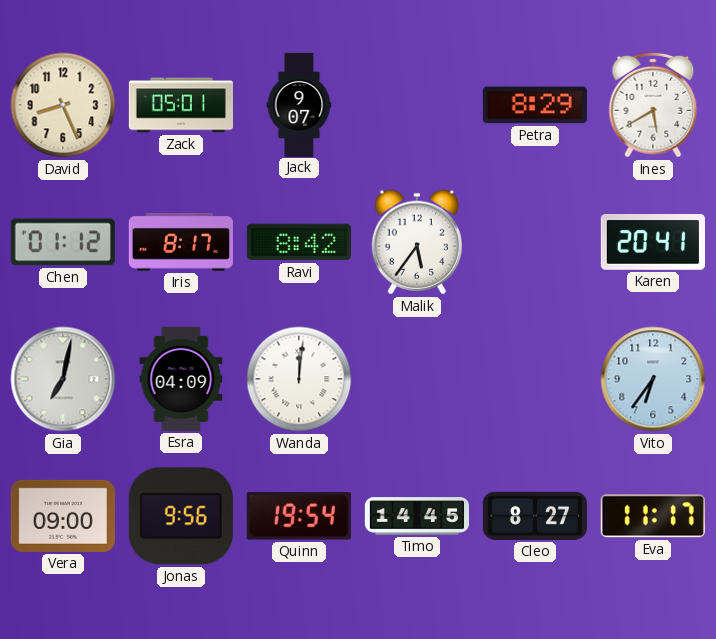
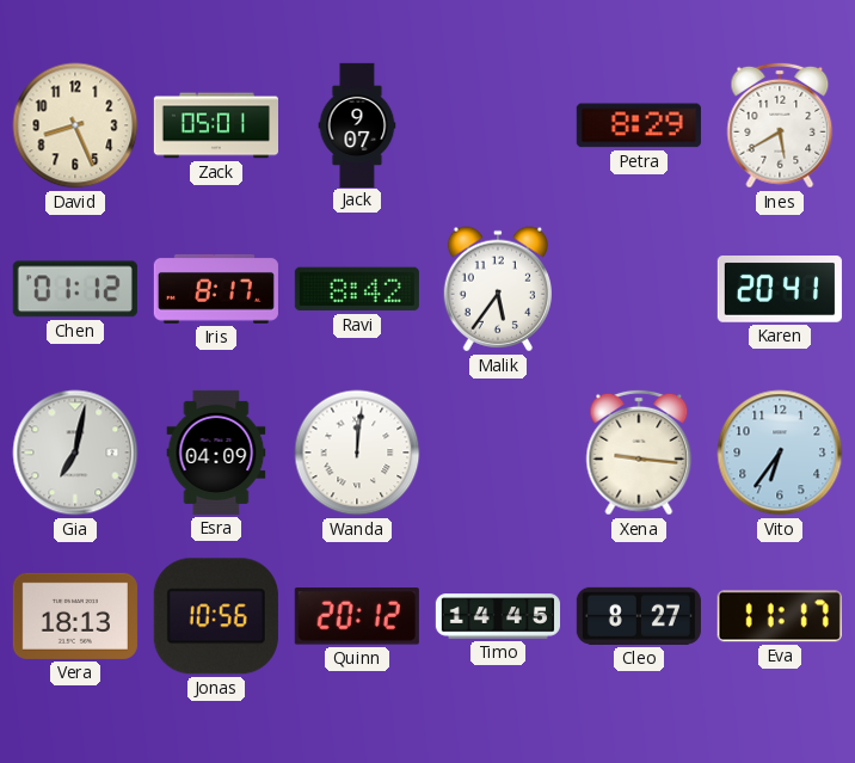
Xena: none -> 9:16
Vera: 09:00 -> 18:13
Jonas: 9:56 -> 10:56
Quinn: 19:54 -> 20:12
